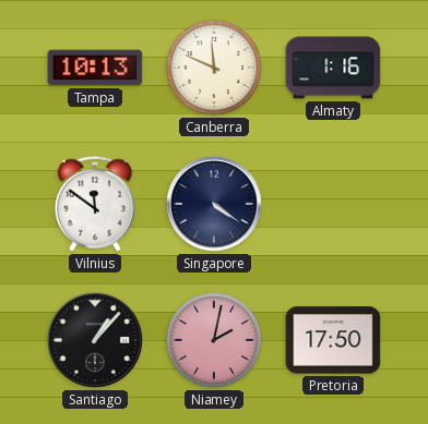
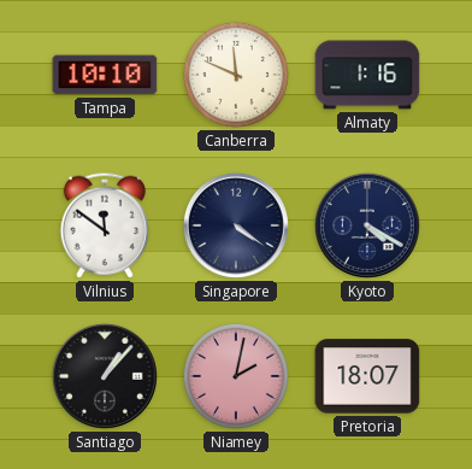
Tampa: 10:13 -> 10:10
Kyoto: none -> 4:20
Pretoria: 17:50 -> 18:07
